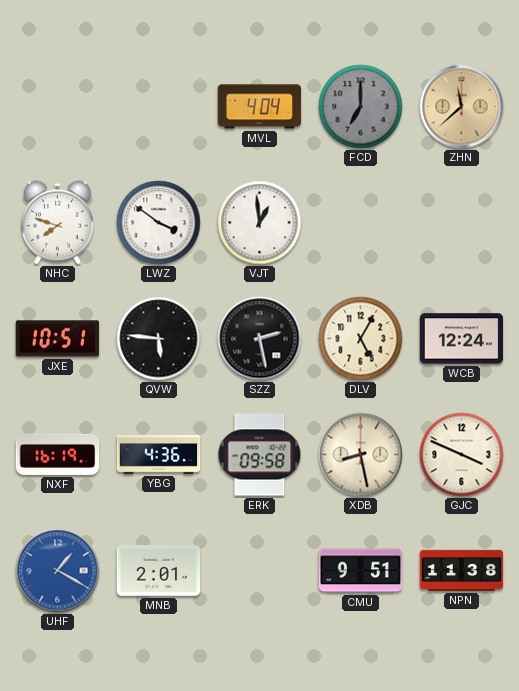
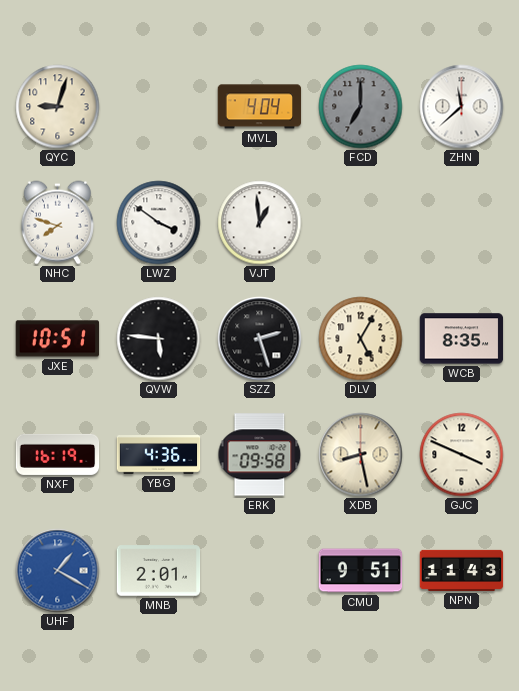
QYC: none -> 9:03
ZHN dial: champagne -> white
SZZ: 2:28 -> 2:27
WCB: 12:24 -> 8:35
NPN: 11:38 -> 11:43
